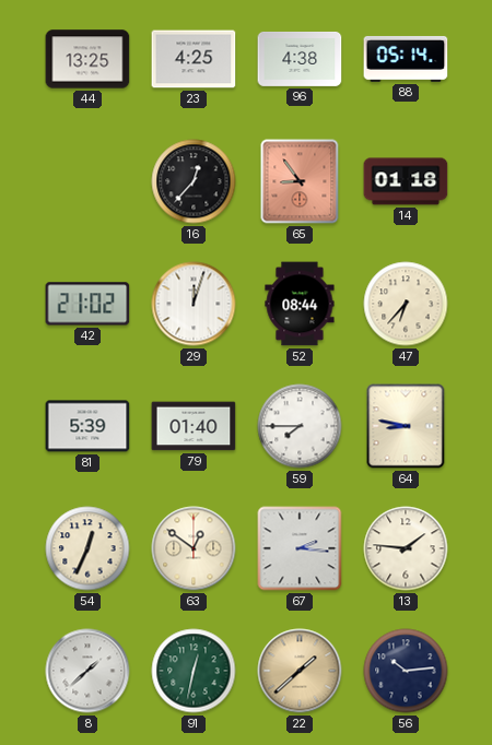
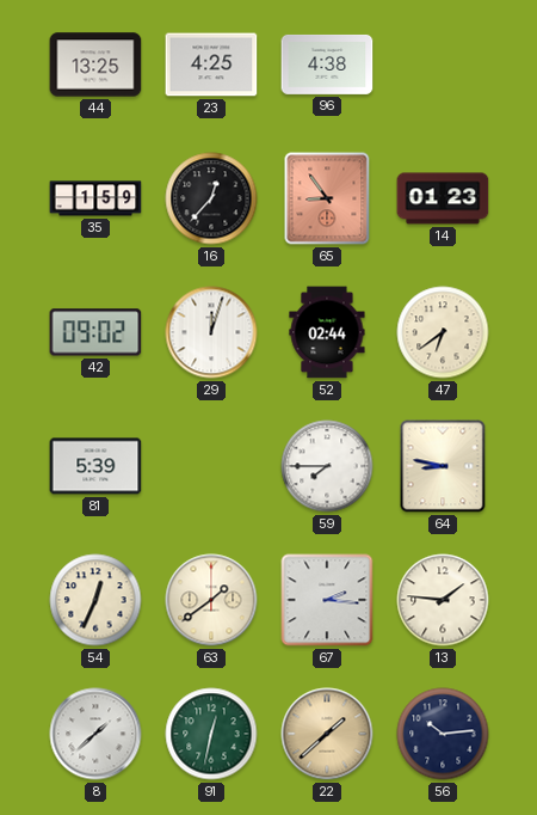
88: 05:14 -> none
35: none -> 1:59
14: 01:18 -> 01:23
42: 21:02 -> 09:02
52: 08:44 -> 02:44
47: 6:37 -> 6:39
79: 01:40 -> none
63: 12:51 -> 1:39
